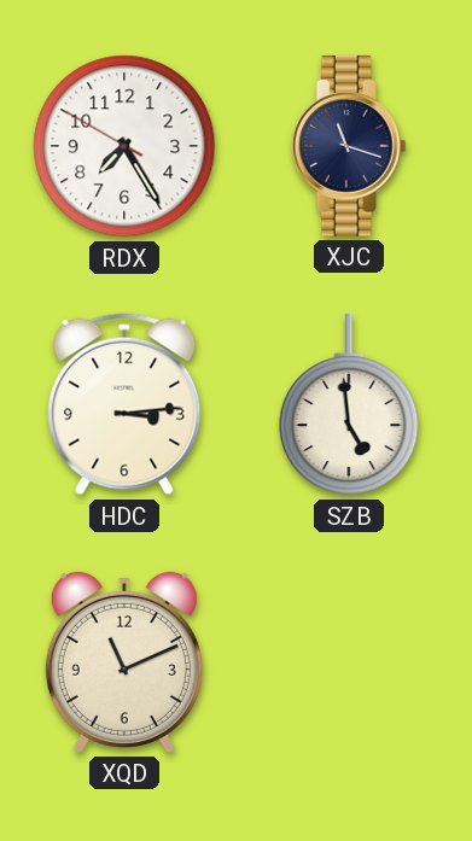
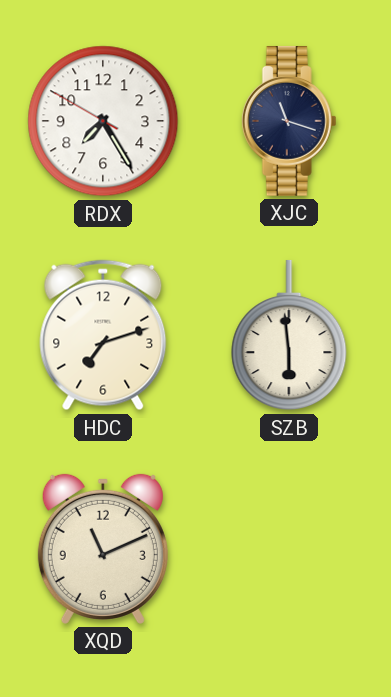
HDC: 3:14 -> 7:12
SZB: 4:59 -> 5:59
